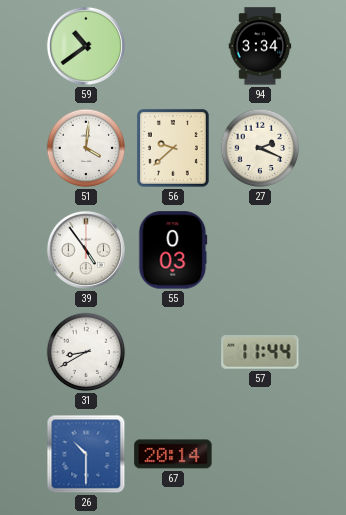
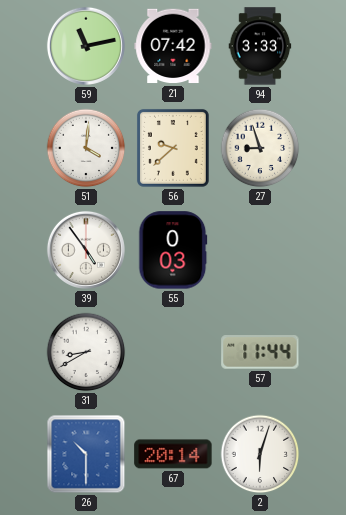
59: 10:39 -> 11:13
21: none -> 07:42
94: 3:34 -> 3:33
27: 2:19 -> 8:57
2: none -> 6:03
